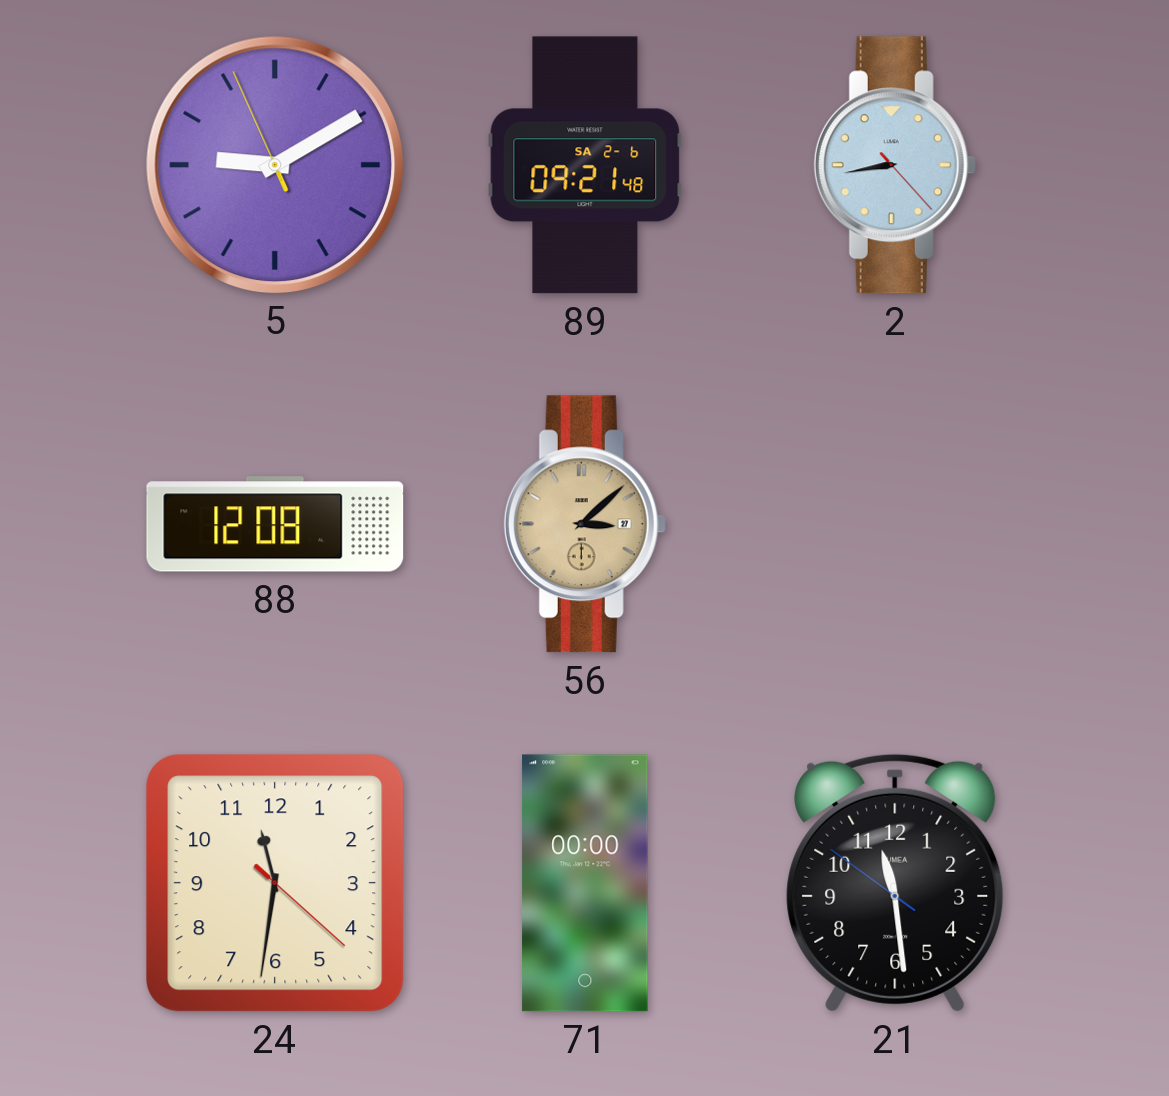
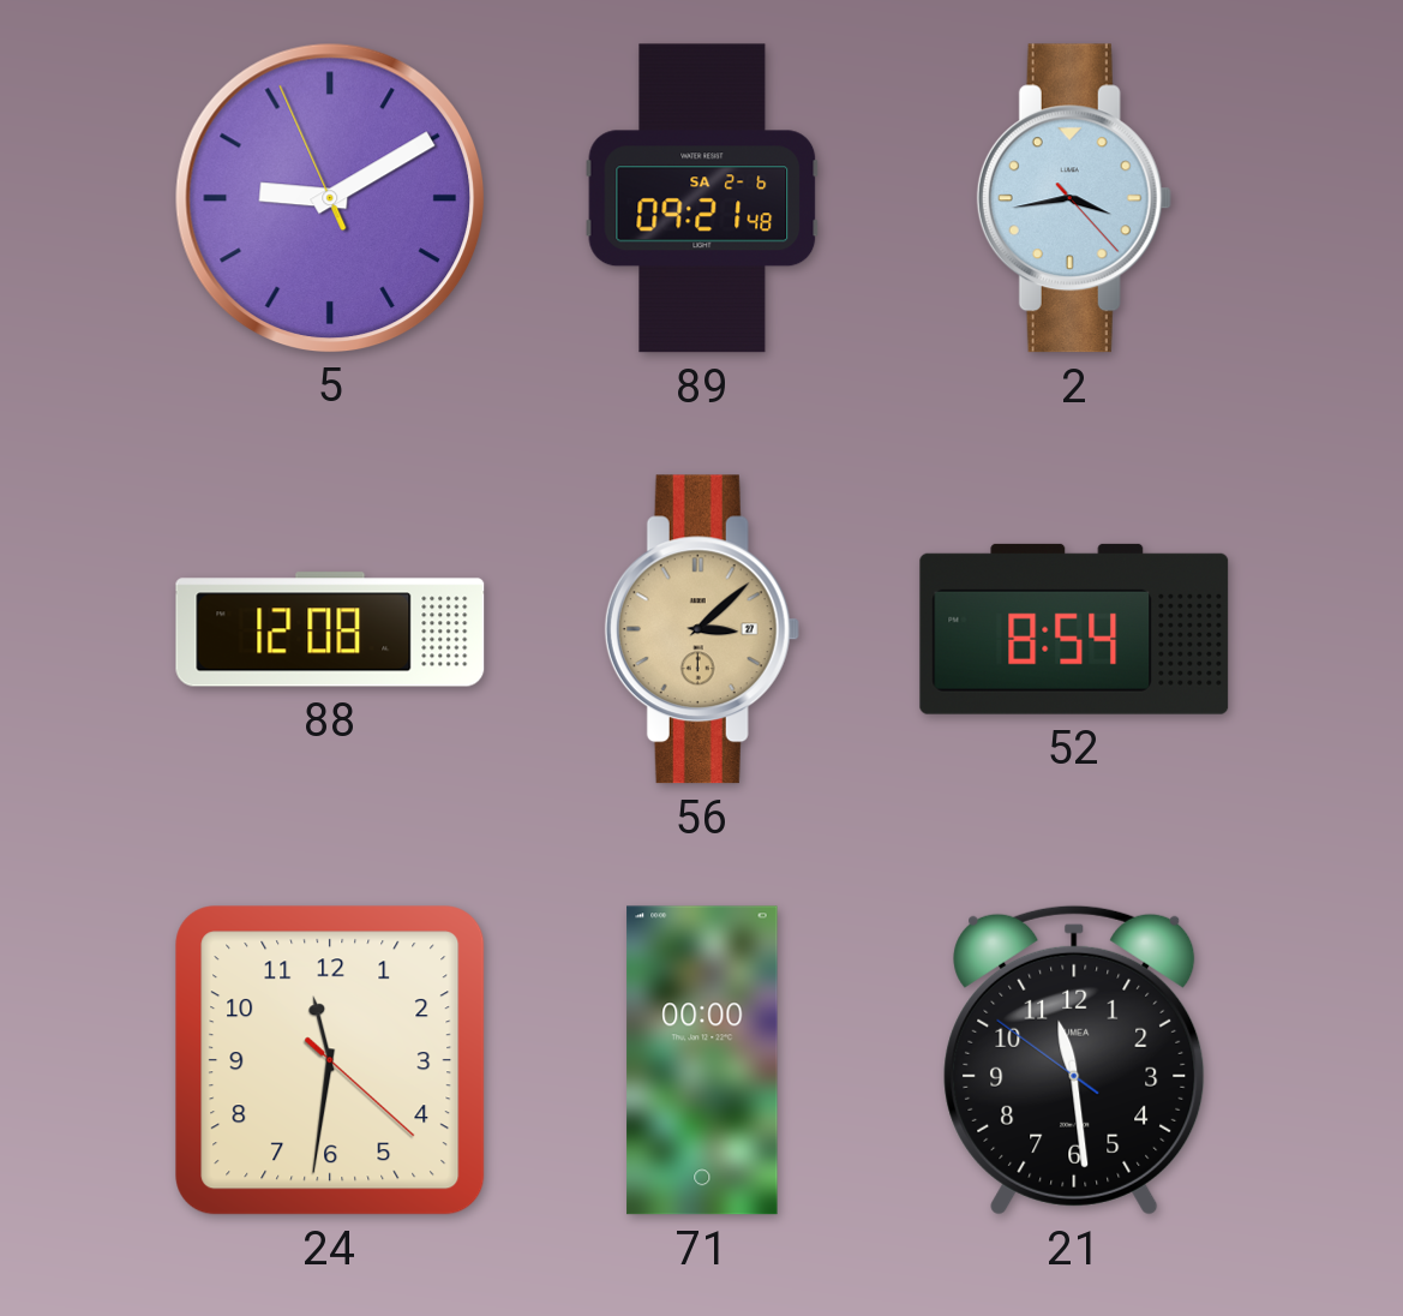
2: 8:43 -> 3:43
52: none -> 8:54
